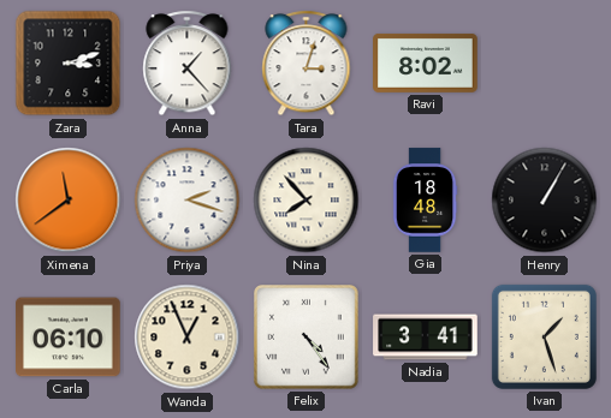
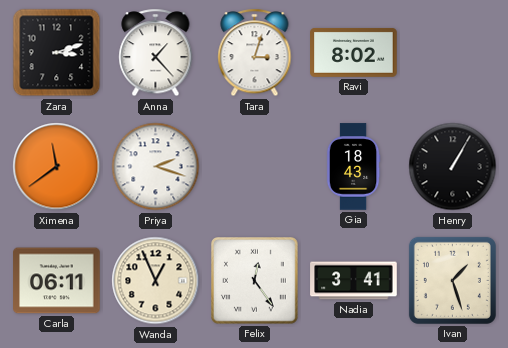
Nina: 7:53 -> none
Gia: 18:48 -> 18:43
Carla: 06:10 -> 06:11
Felix: 4:24 -> 12:24
